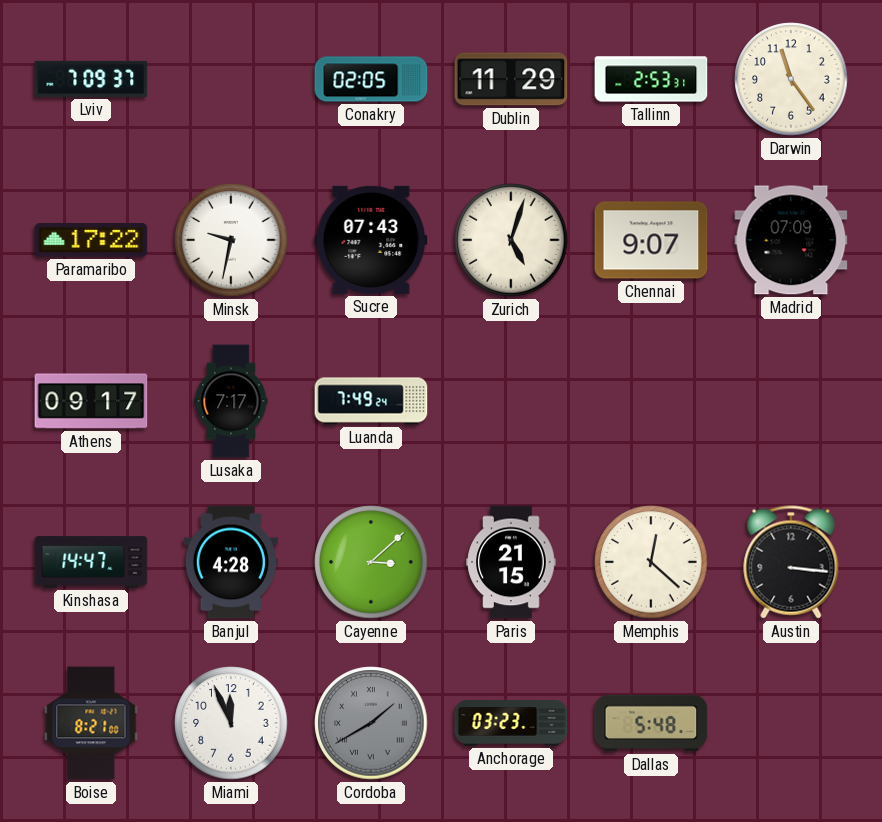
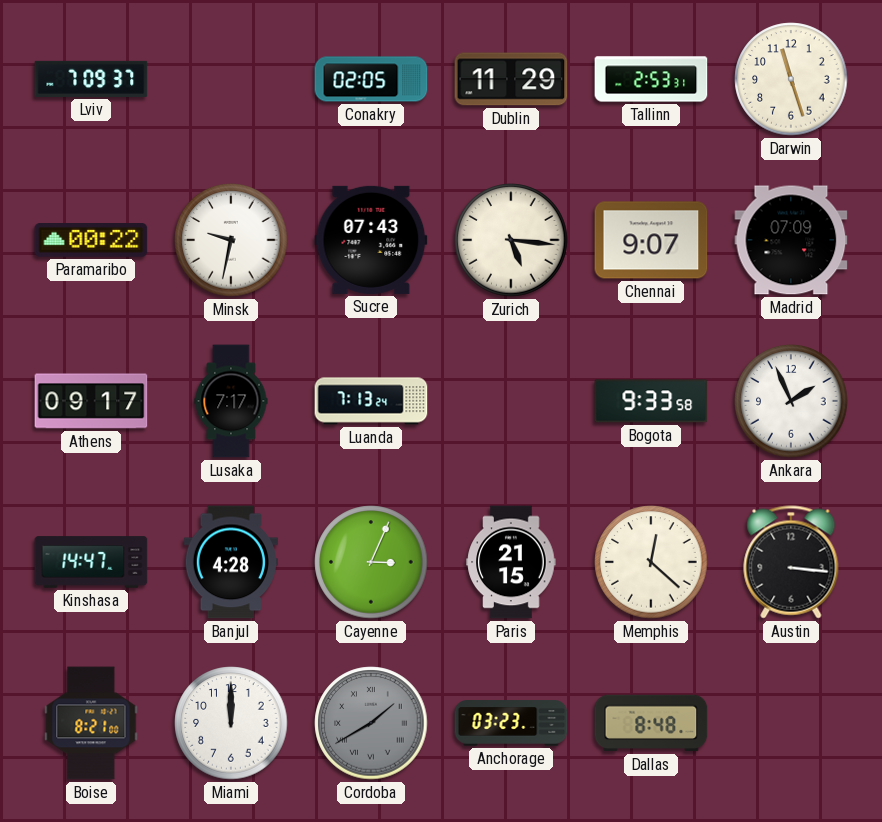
Darwin: 11:24 -> 11:27
Paramaribo: 17:22 -> 00:22
Zurich: 5:03 -> 5:16
Luanda: 7:49 -> 7:13
Bogota: none -> 9:33
Ankara: none -> 1:56
Cayenne: 3:08 -> 3:04
Miami: 11:56 -> 12:00
Dallas: 5:48 -> 8:48
